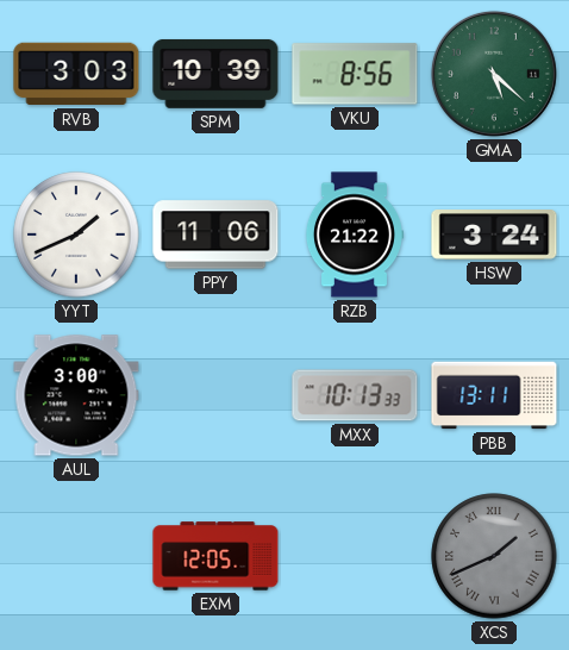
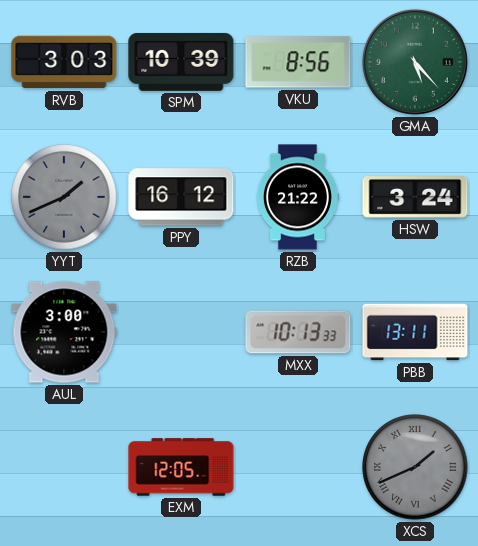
GMA: 5:22 -> 5:23
YYT dial: white -> grey
PPY: 11:06 -> 16:12
